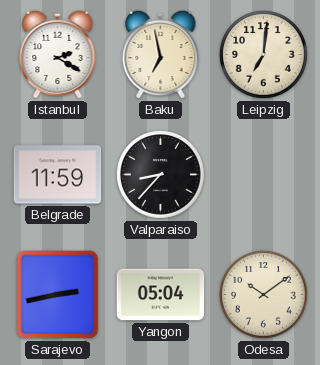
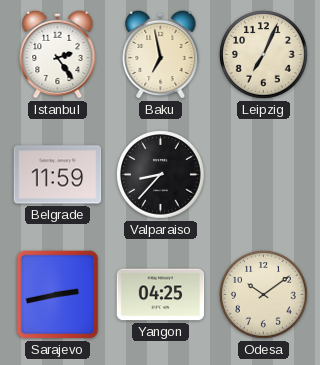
Istanbul: 2:20 -> 2:24
Leipzig: 7:01 -> 7:04
Yangon: 05:04 -> 04:25
